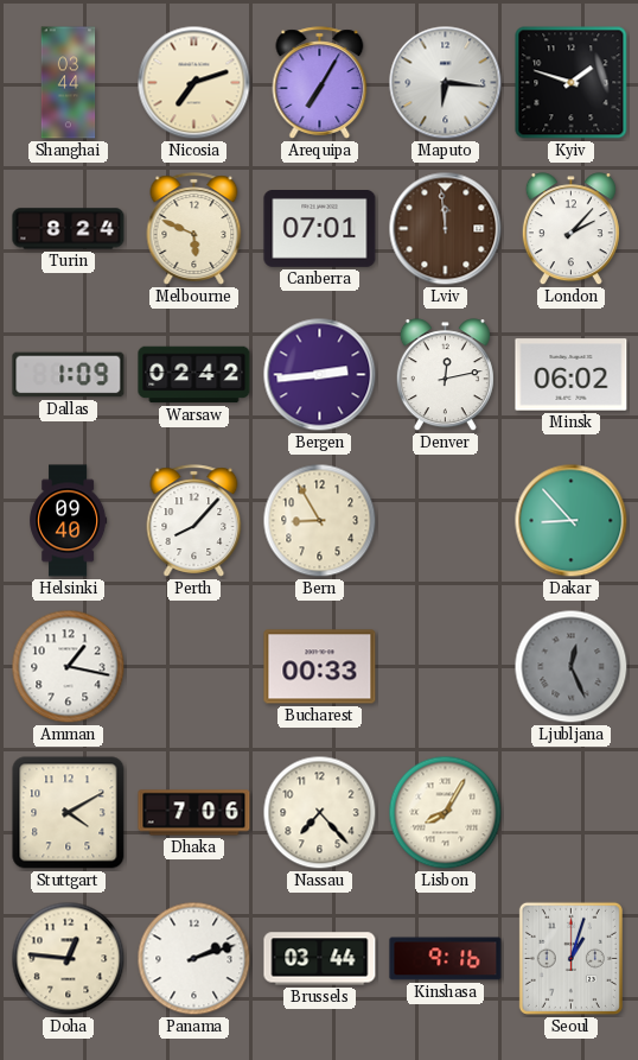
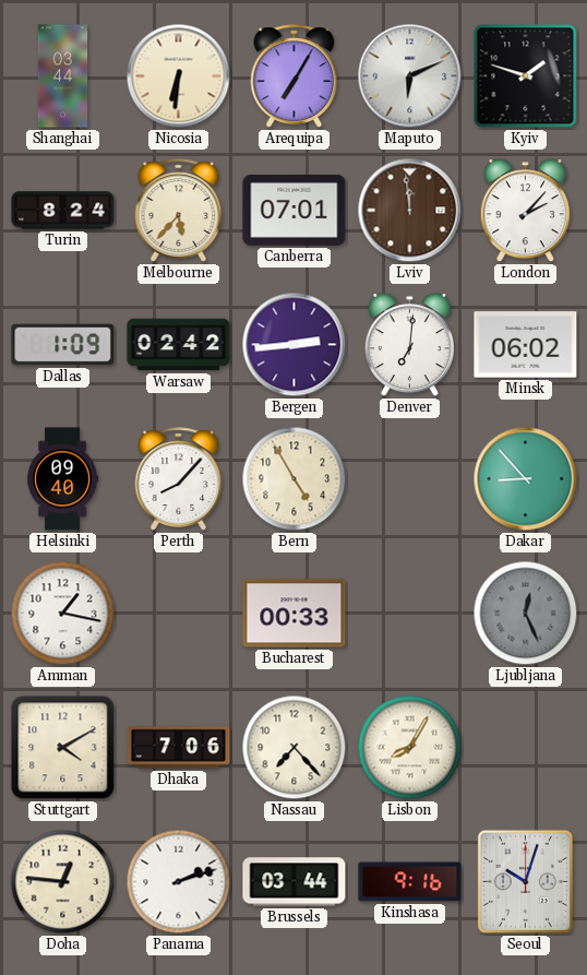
Nicosia: 7:12 -> 6:31
Maputo: 6:16 -> 6:11
Melbourne: 5:49 -> 5:37
Denver: 12:13 -> 7:01
Bern: 8:55 -> 4:55
Seoul: 1:03 -> 10:03
